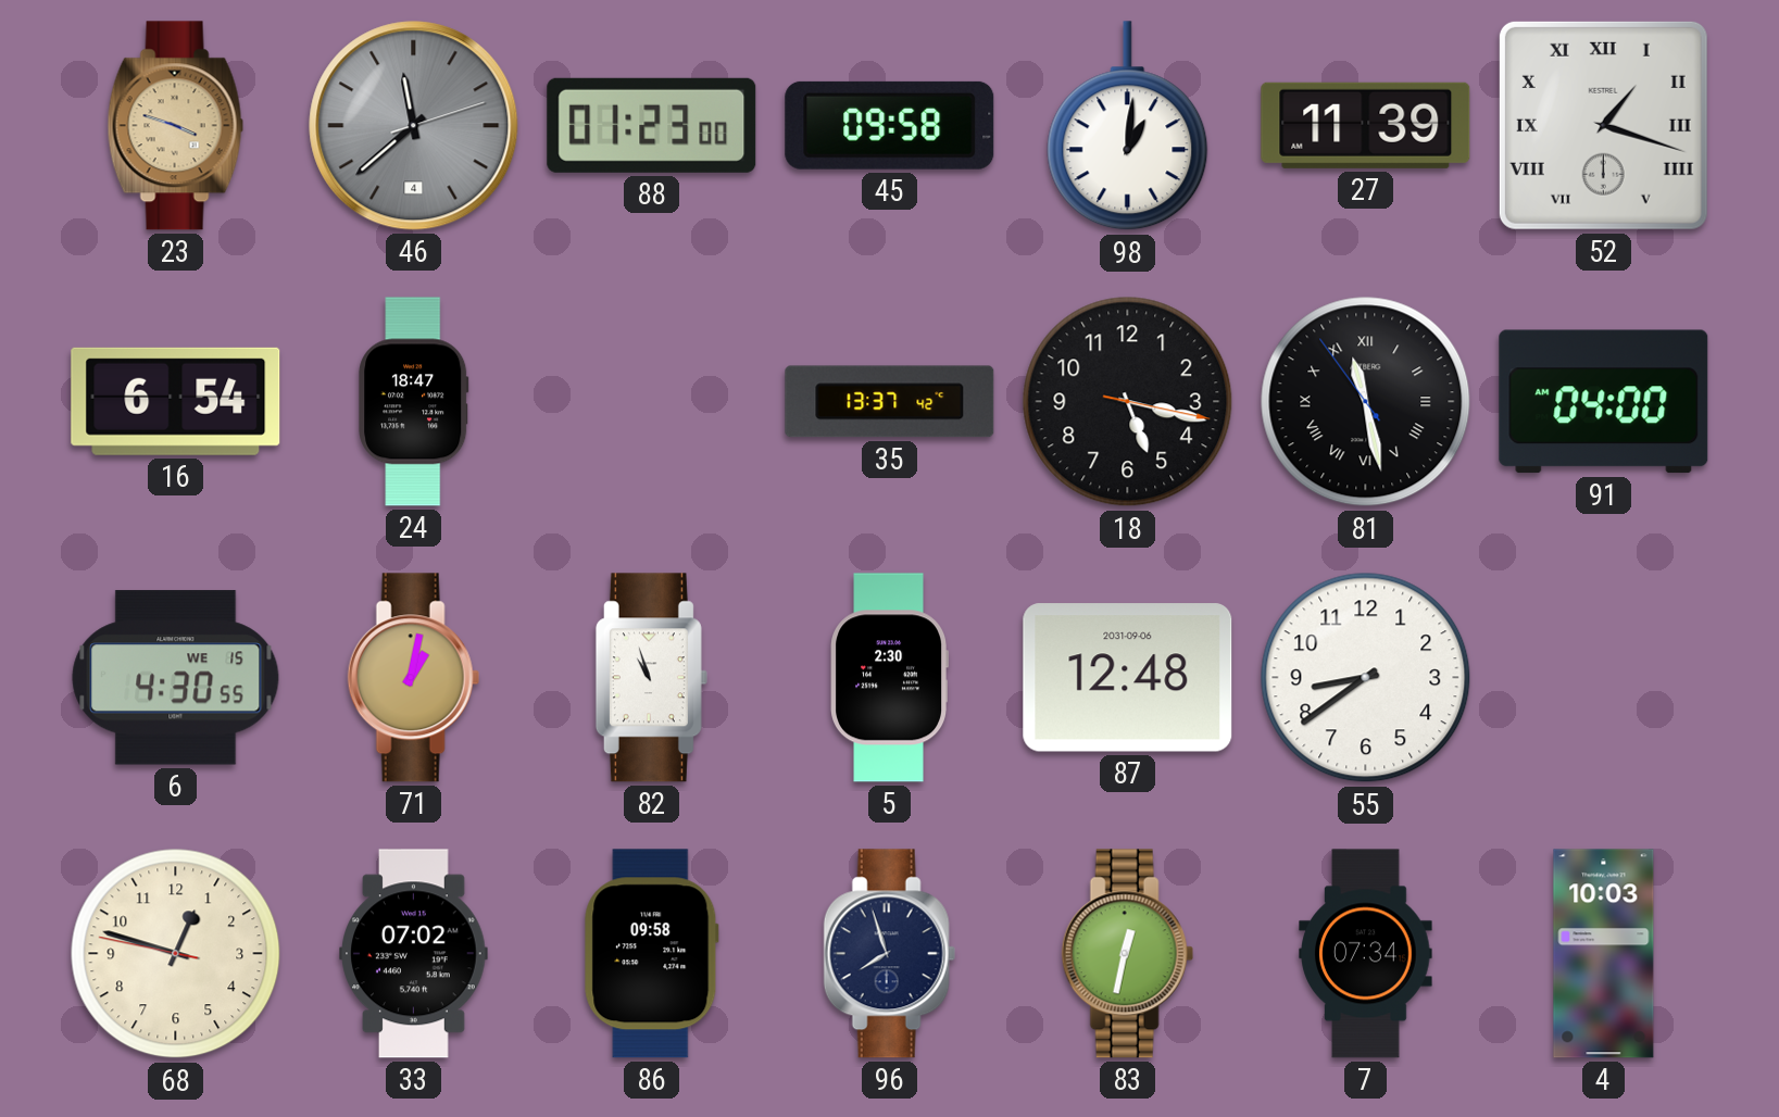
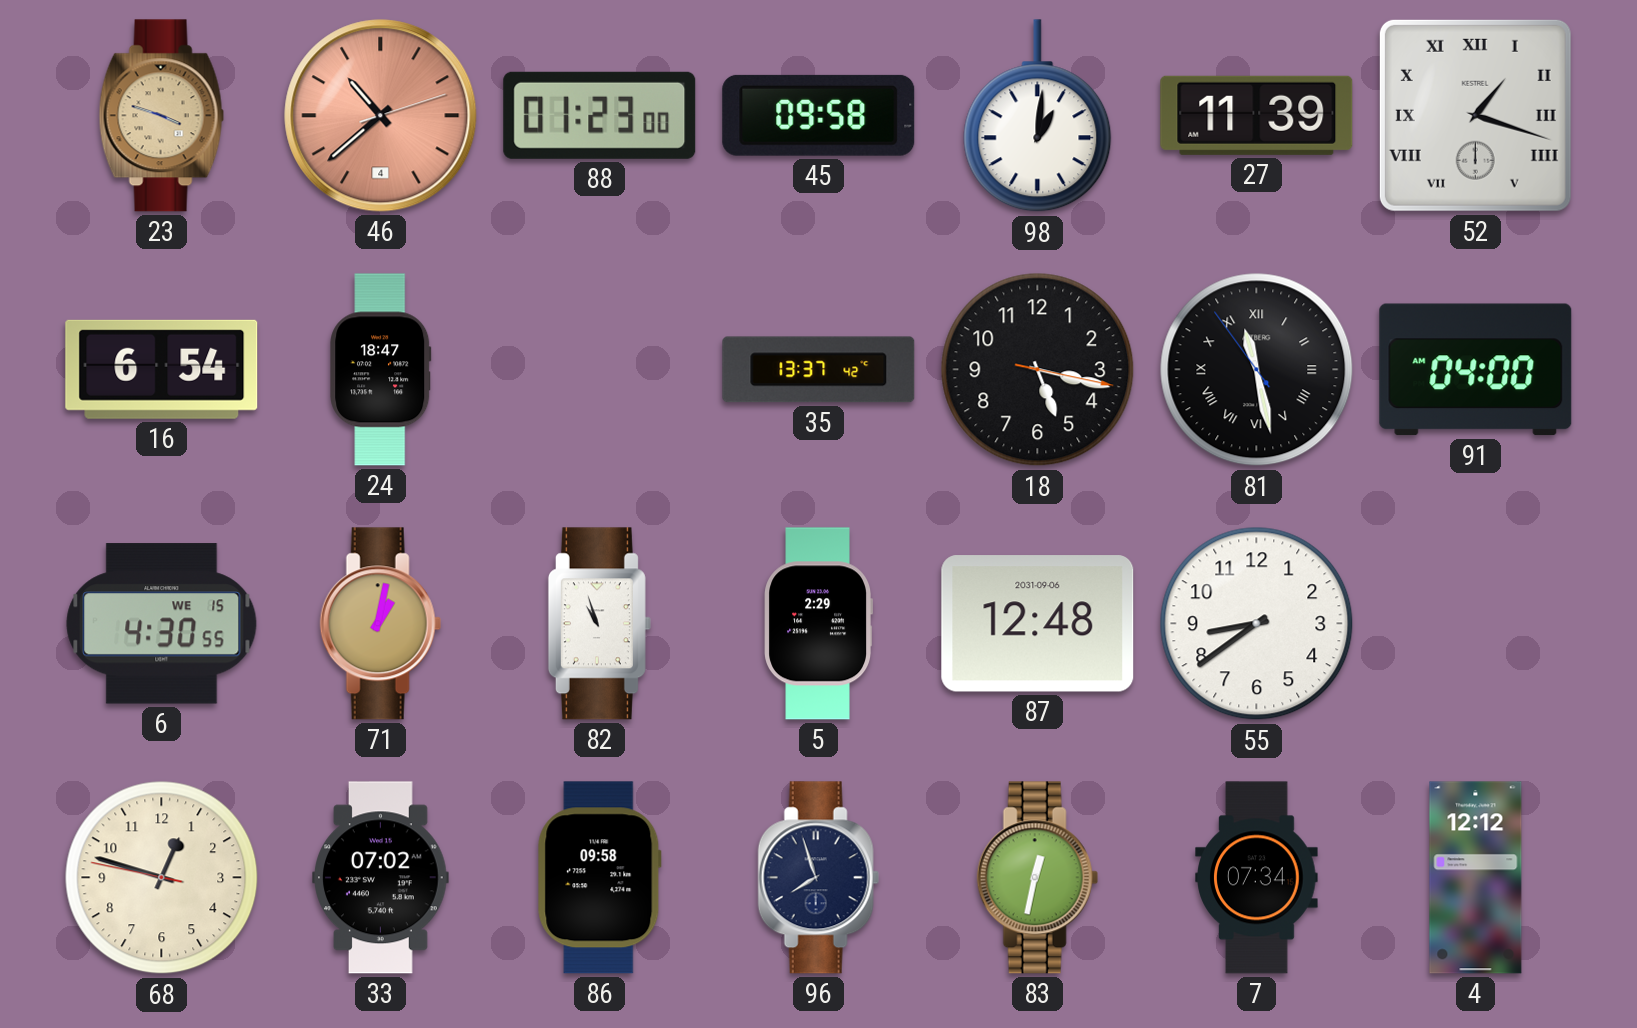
46: 11:38 -> 10:38
46 dial: grey -> salmon
5: 2:30 -> 2:29
4: 10:03 -> 12:12
